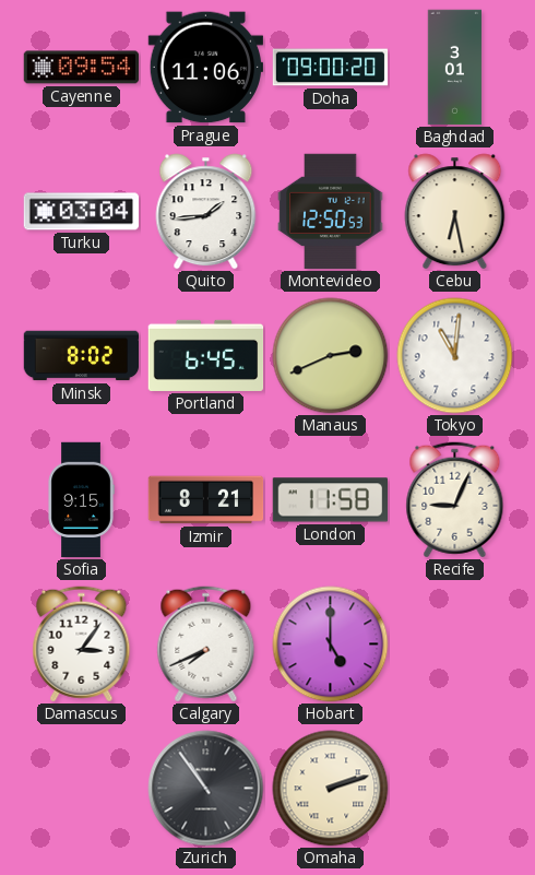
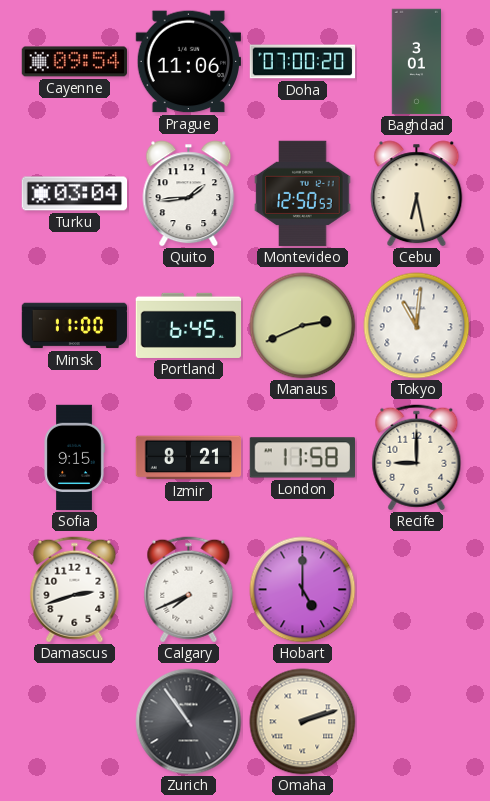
Doha: 09:00 -> 07:00
Minsk: 8:02 -> 11:00
Recife: 9:04 -> 9:00
Damascus: 3:06 -> 2:42
